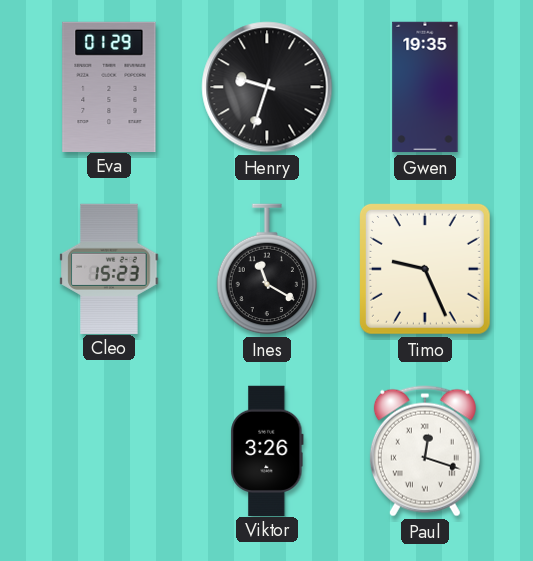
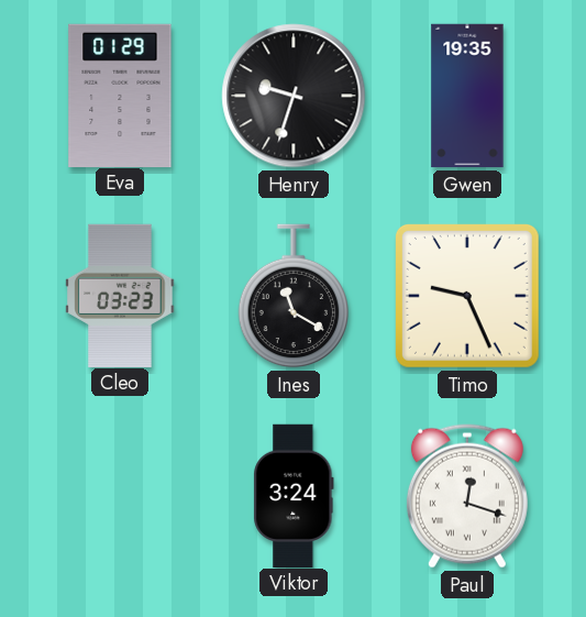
Cleo: 15:23 -> 03:23
Viktor: 3:26 -> 3:24
